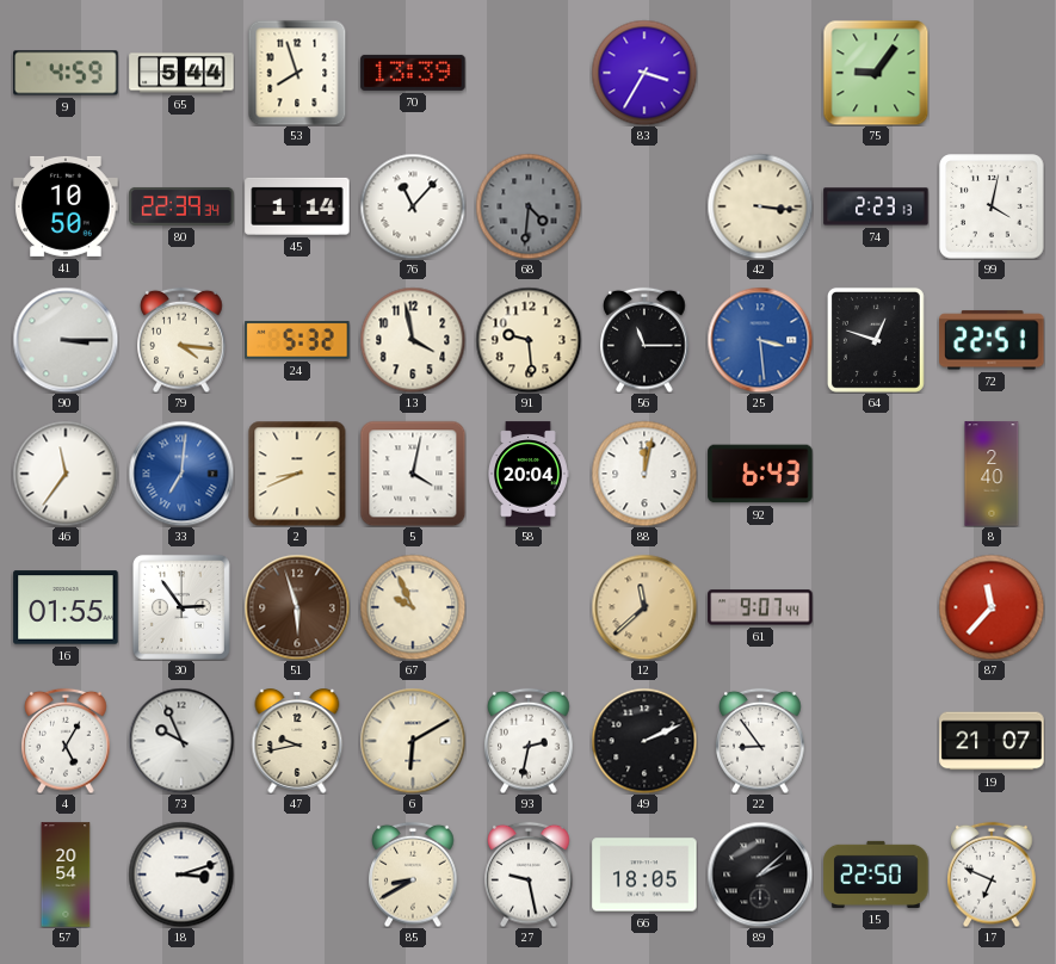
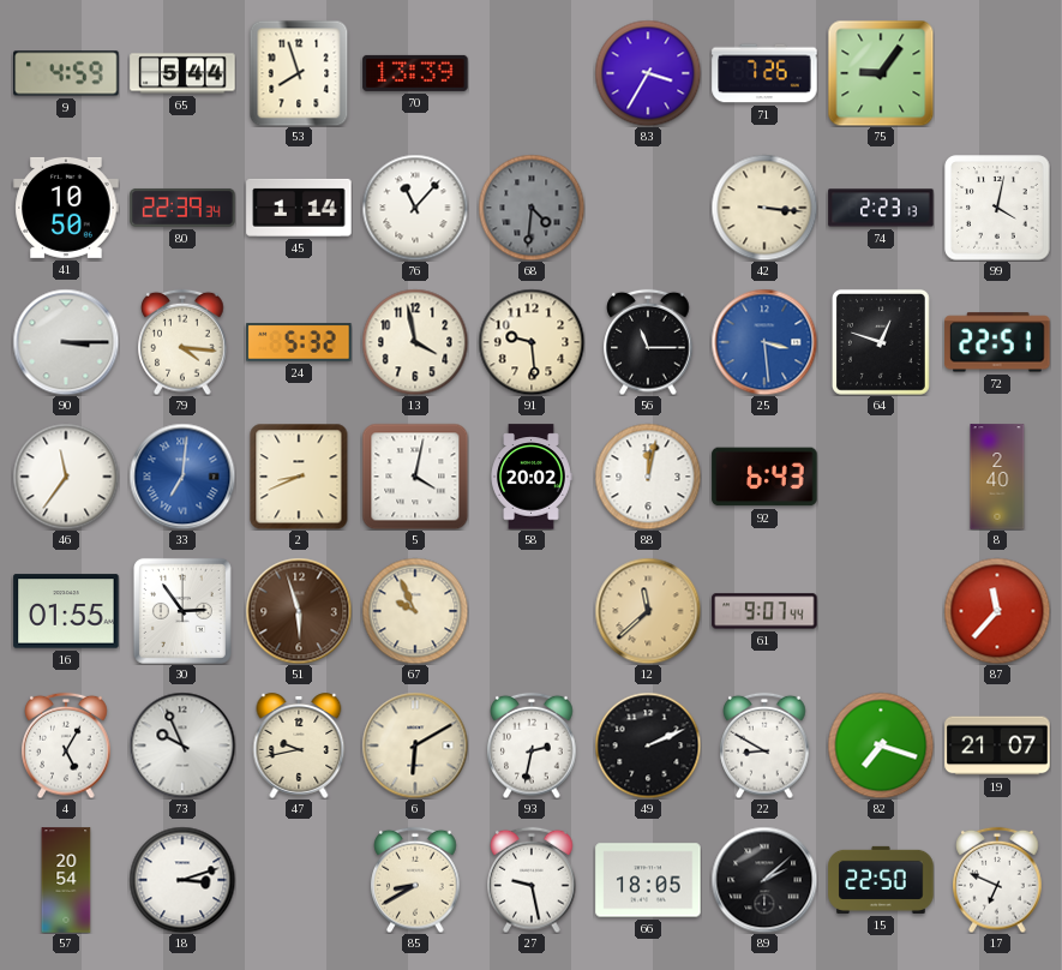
71: none -> 7:26
58: 20:04 -> 20:02
22: 8:54 -> 8:50
82: none -> 7:18
